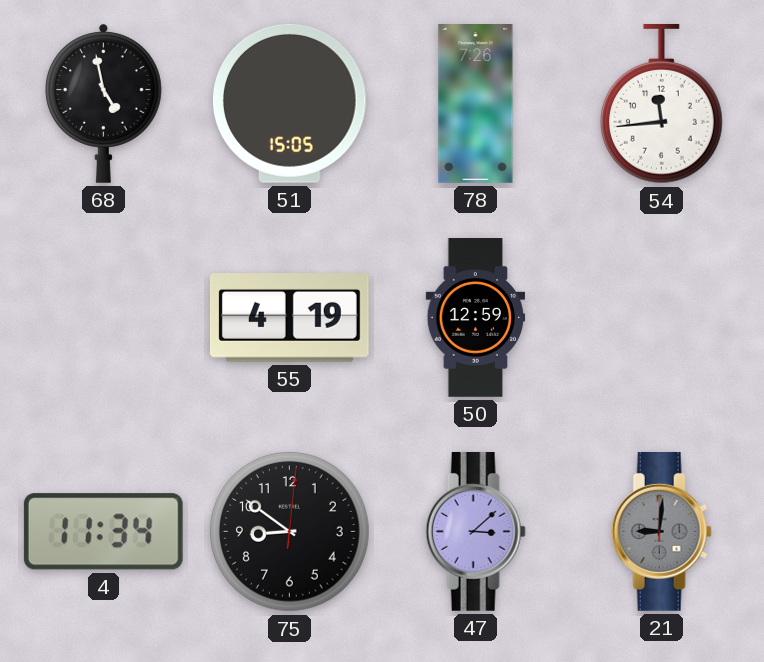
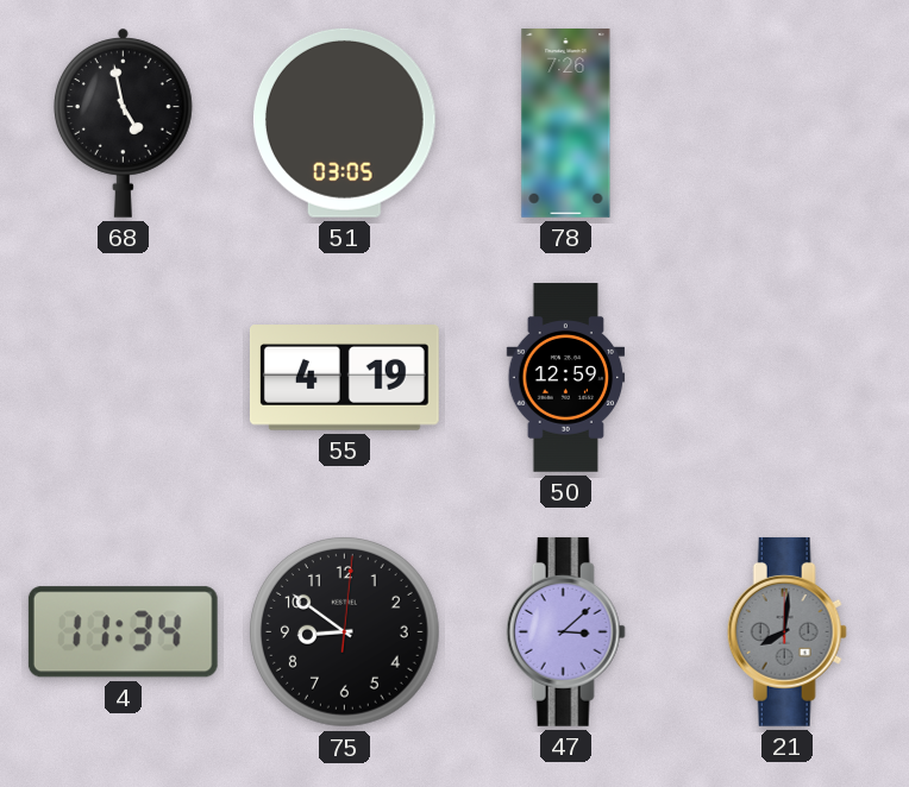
51: 15:05 -> 03:05
54: 11:44 -> none
21: 9:01 -> 8:01
